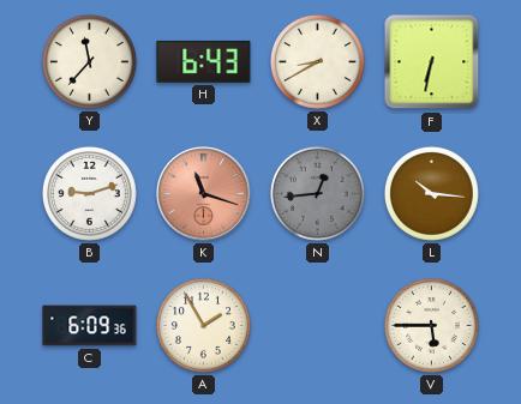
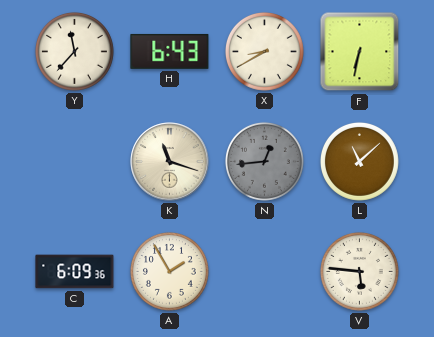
B: 9:12 -> none
K dial: salmon -> cream
L: 10:16 -> 11:08
V: 5:45 -> 5:46
